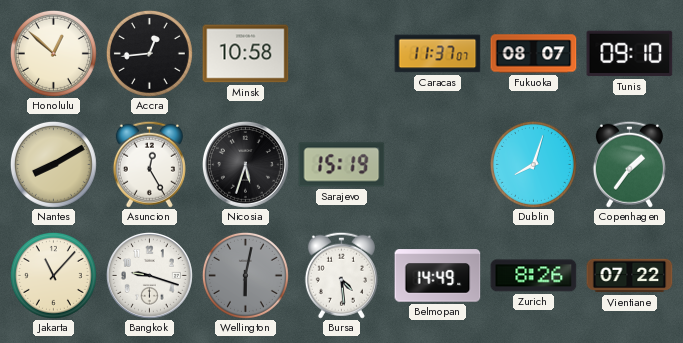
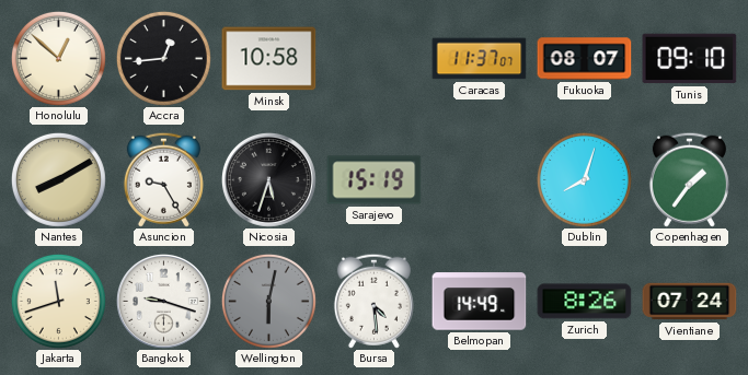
Asuncion: 12:25 -> 9:25
Jakarta: 11:07 -> 11:42
Vientiane: 07:22 -> 07:24
